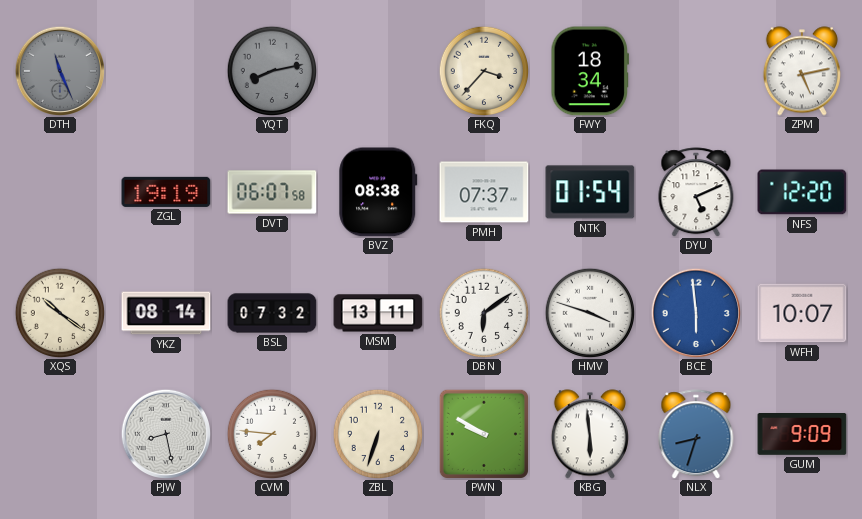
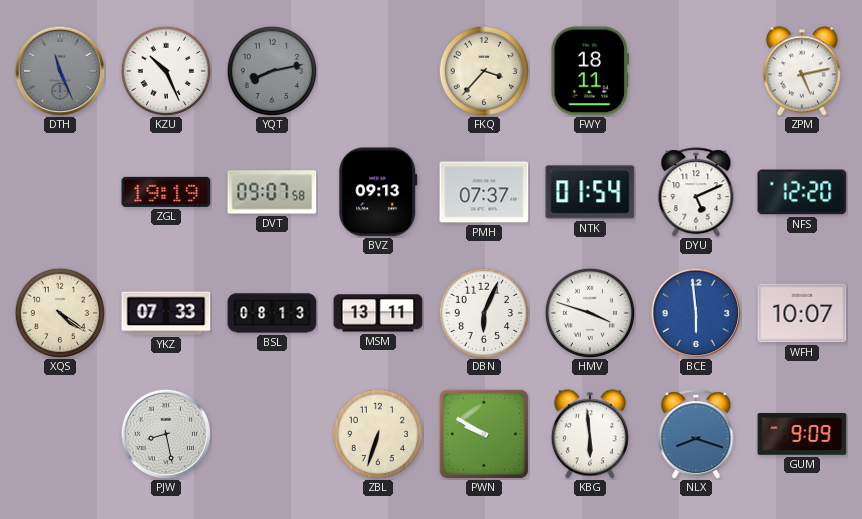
KZU: none -> 10:26
FWY: 18:34 -> 18:11
DVT: 06:07 -> 09:07
BVZ: 08:38 -> 09:13
XQS: 10:21 -> 4:21
YKZ: 08:14 -> 07:33
BSL: 07:32 -> 08:13
DBN: 6:09 -> 6:04
CVM: 7:46 -> none
NLX: 8:33 -> 8:18
